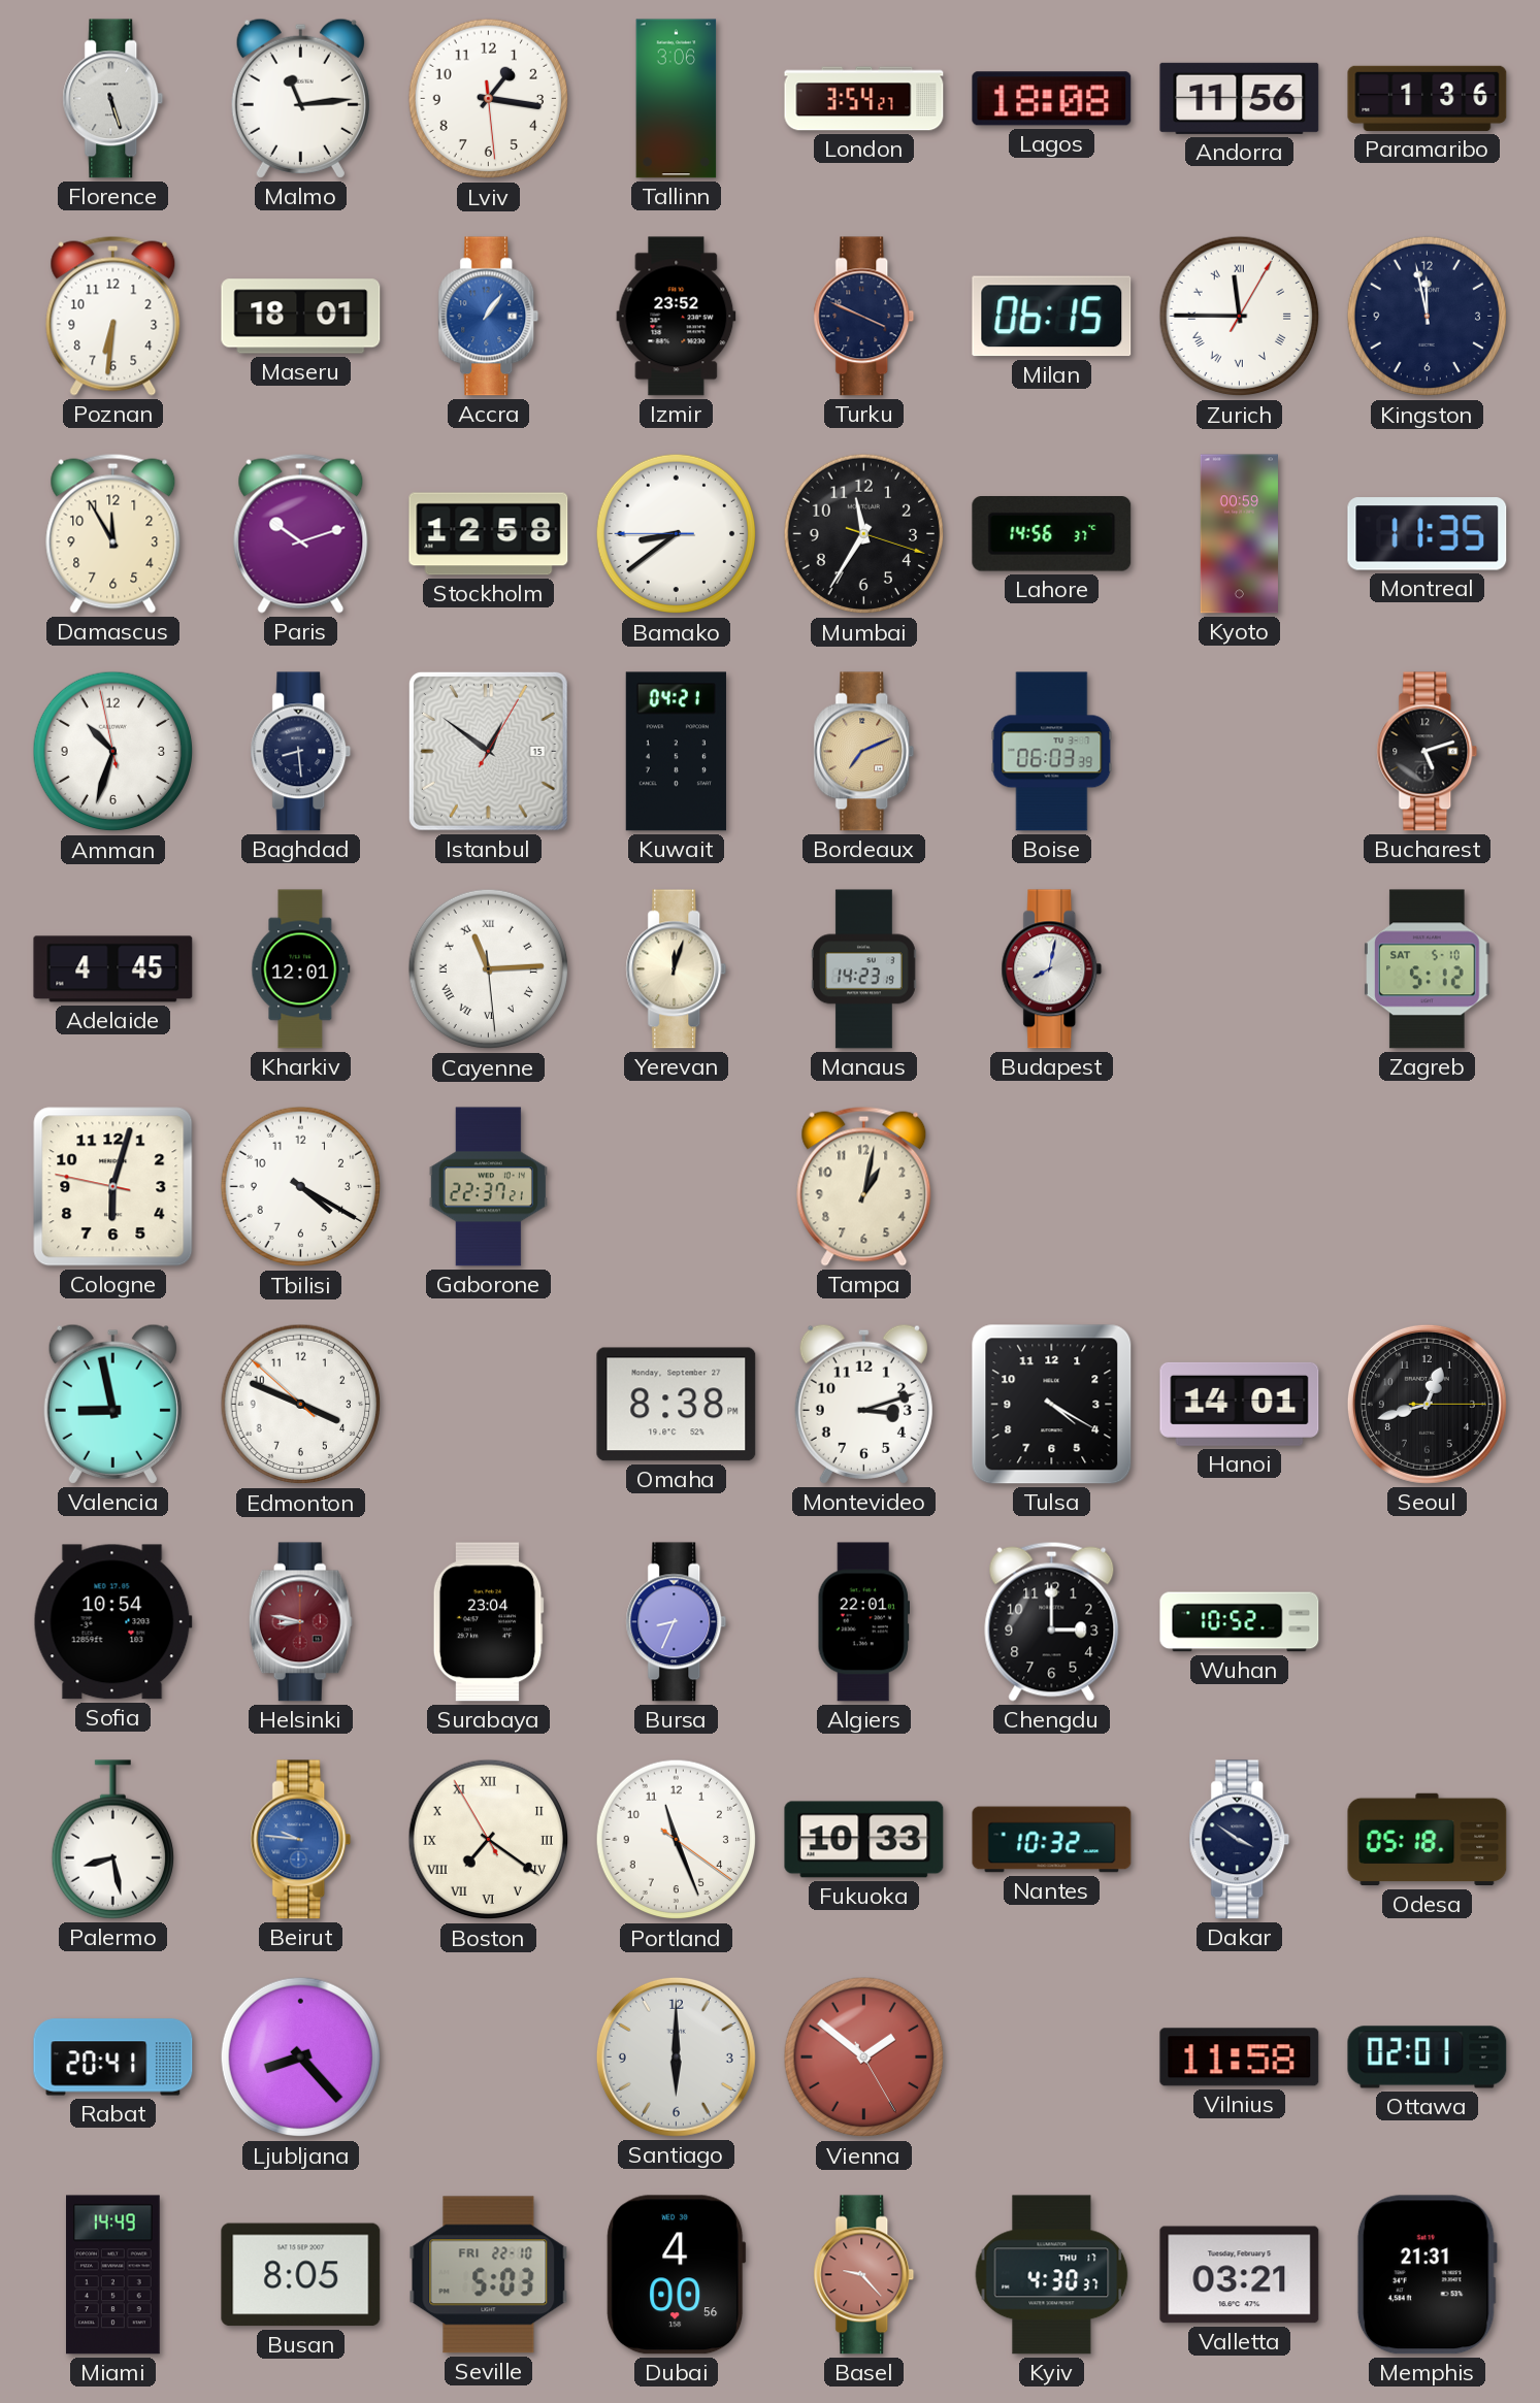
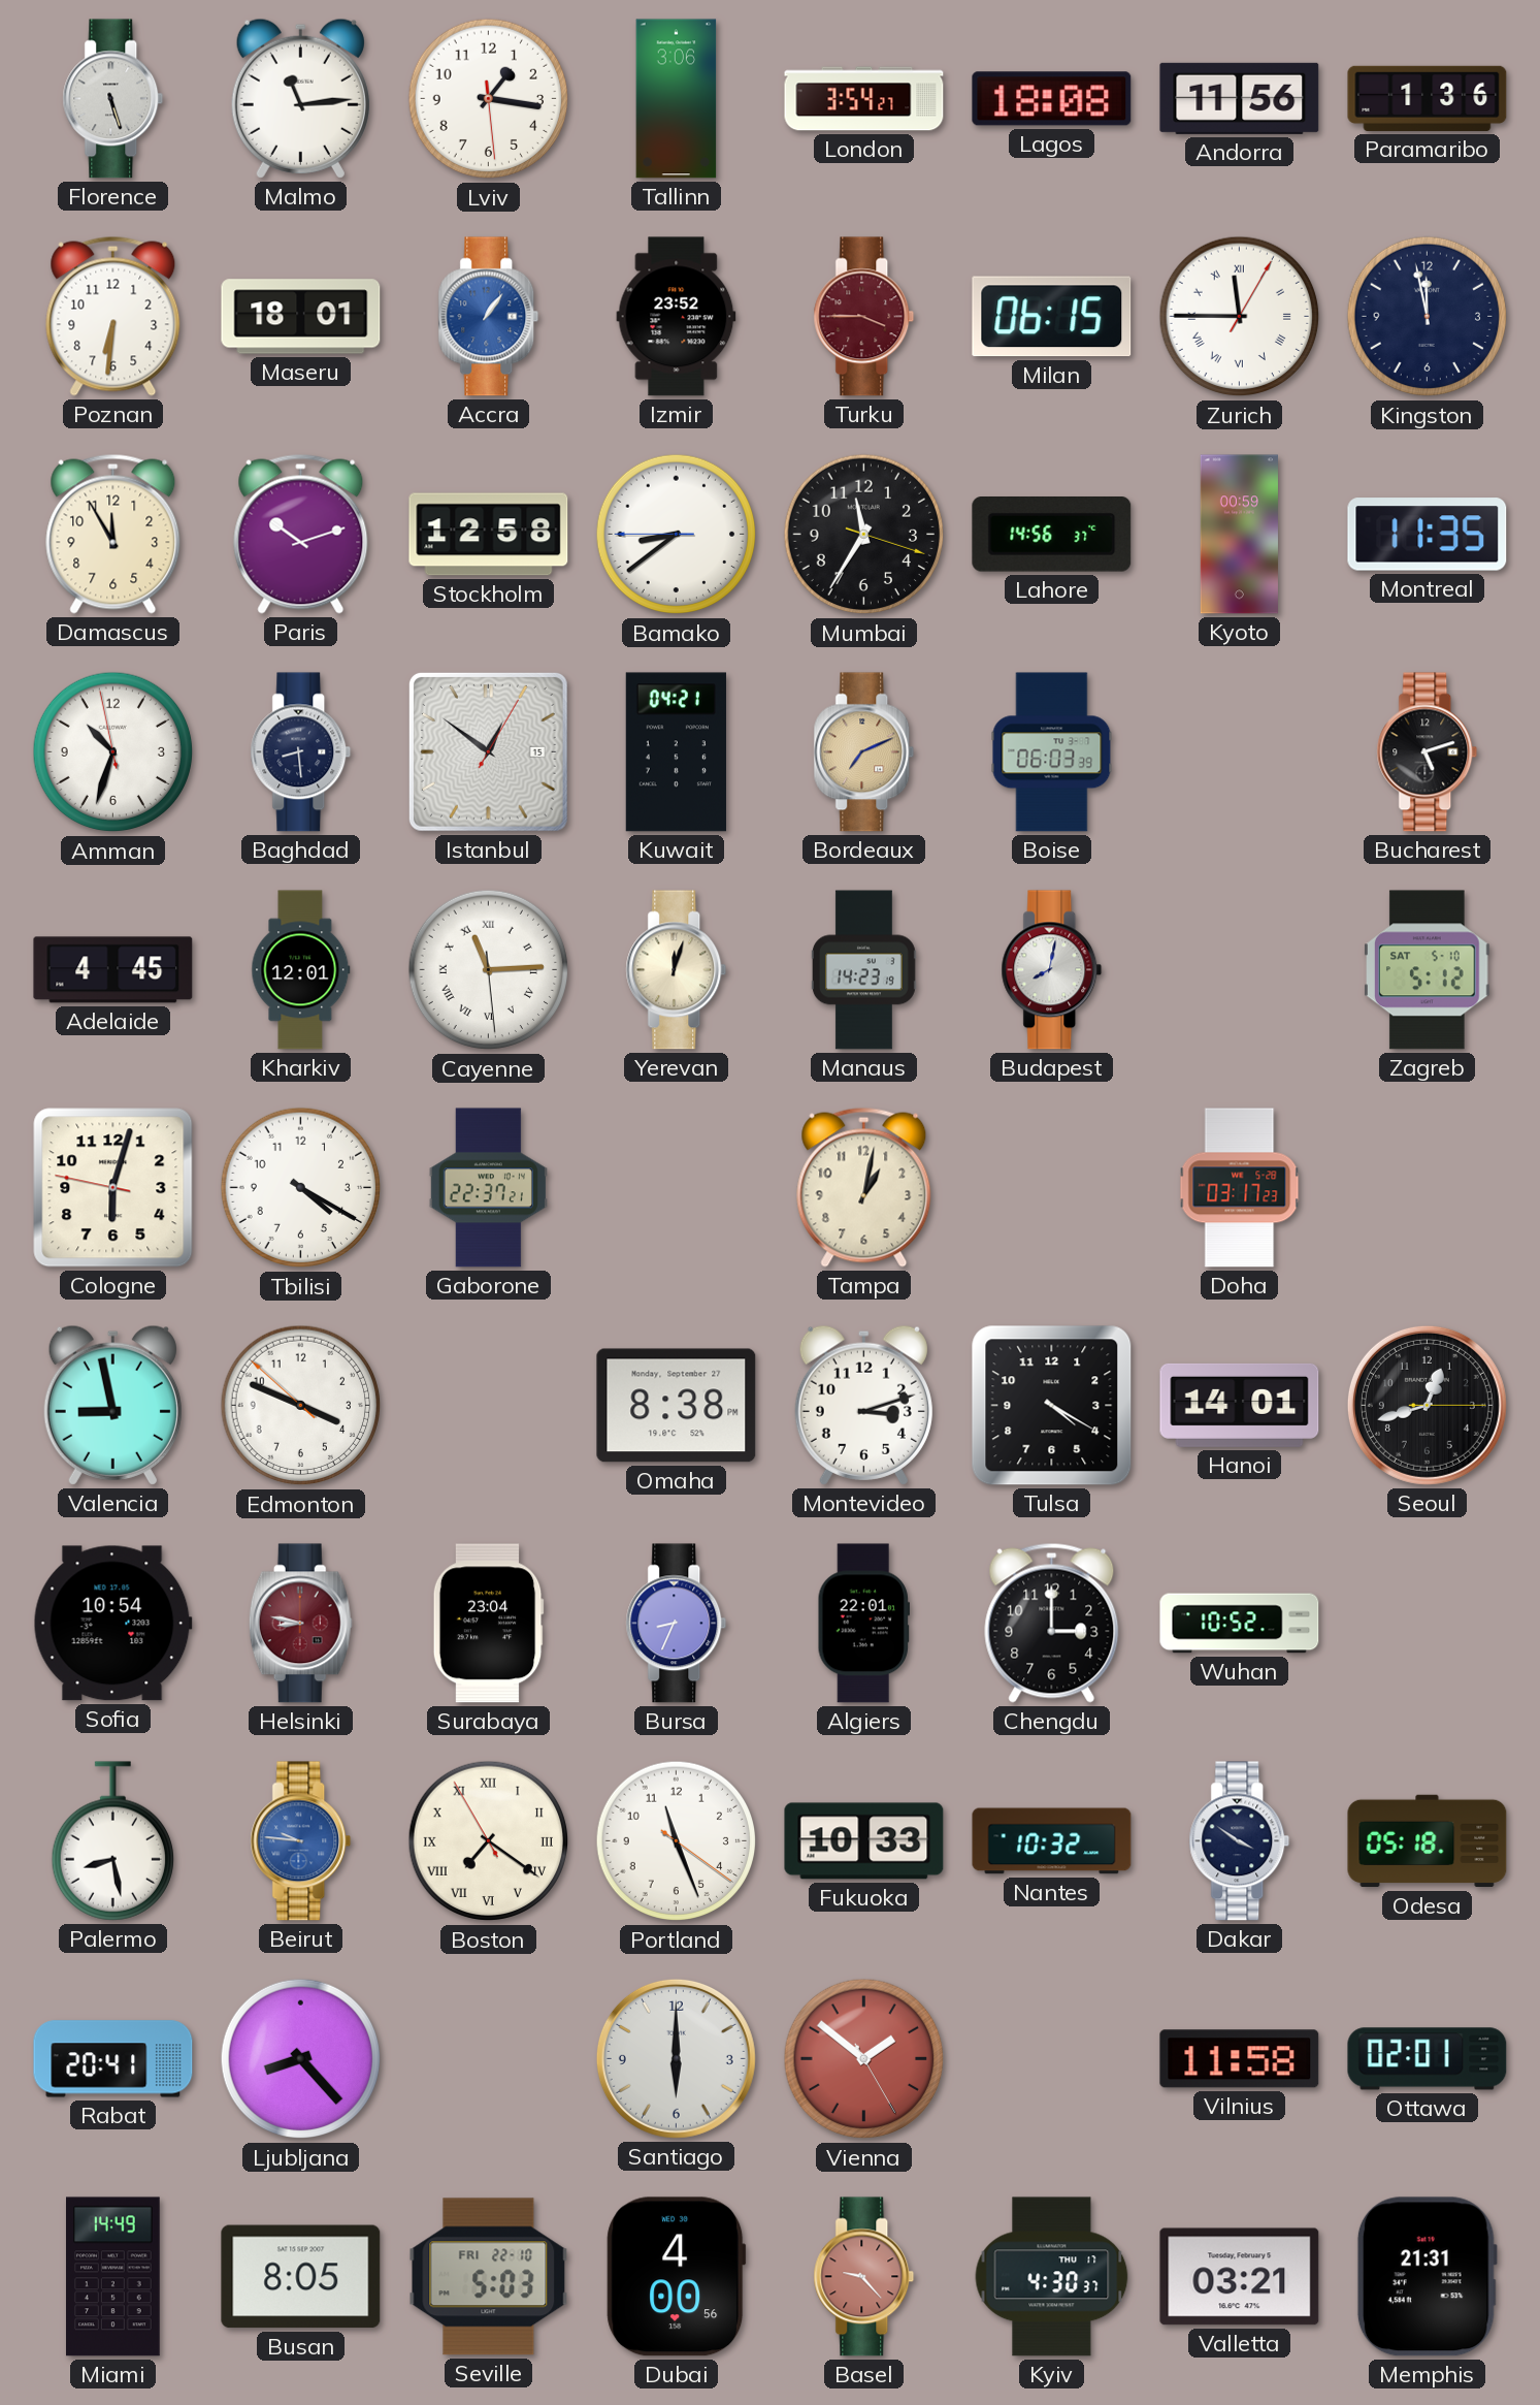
Turku: 3:49 -> 3:45
Turku dial: navy -> burgundy
Doha: none -> 03:17
